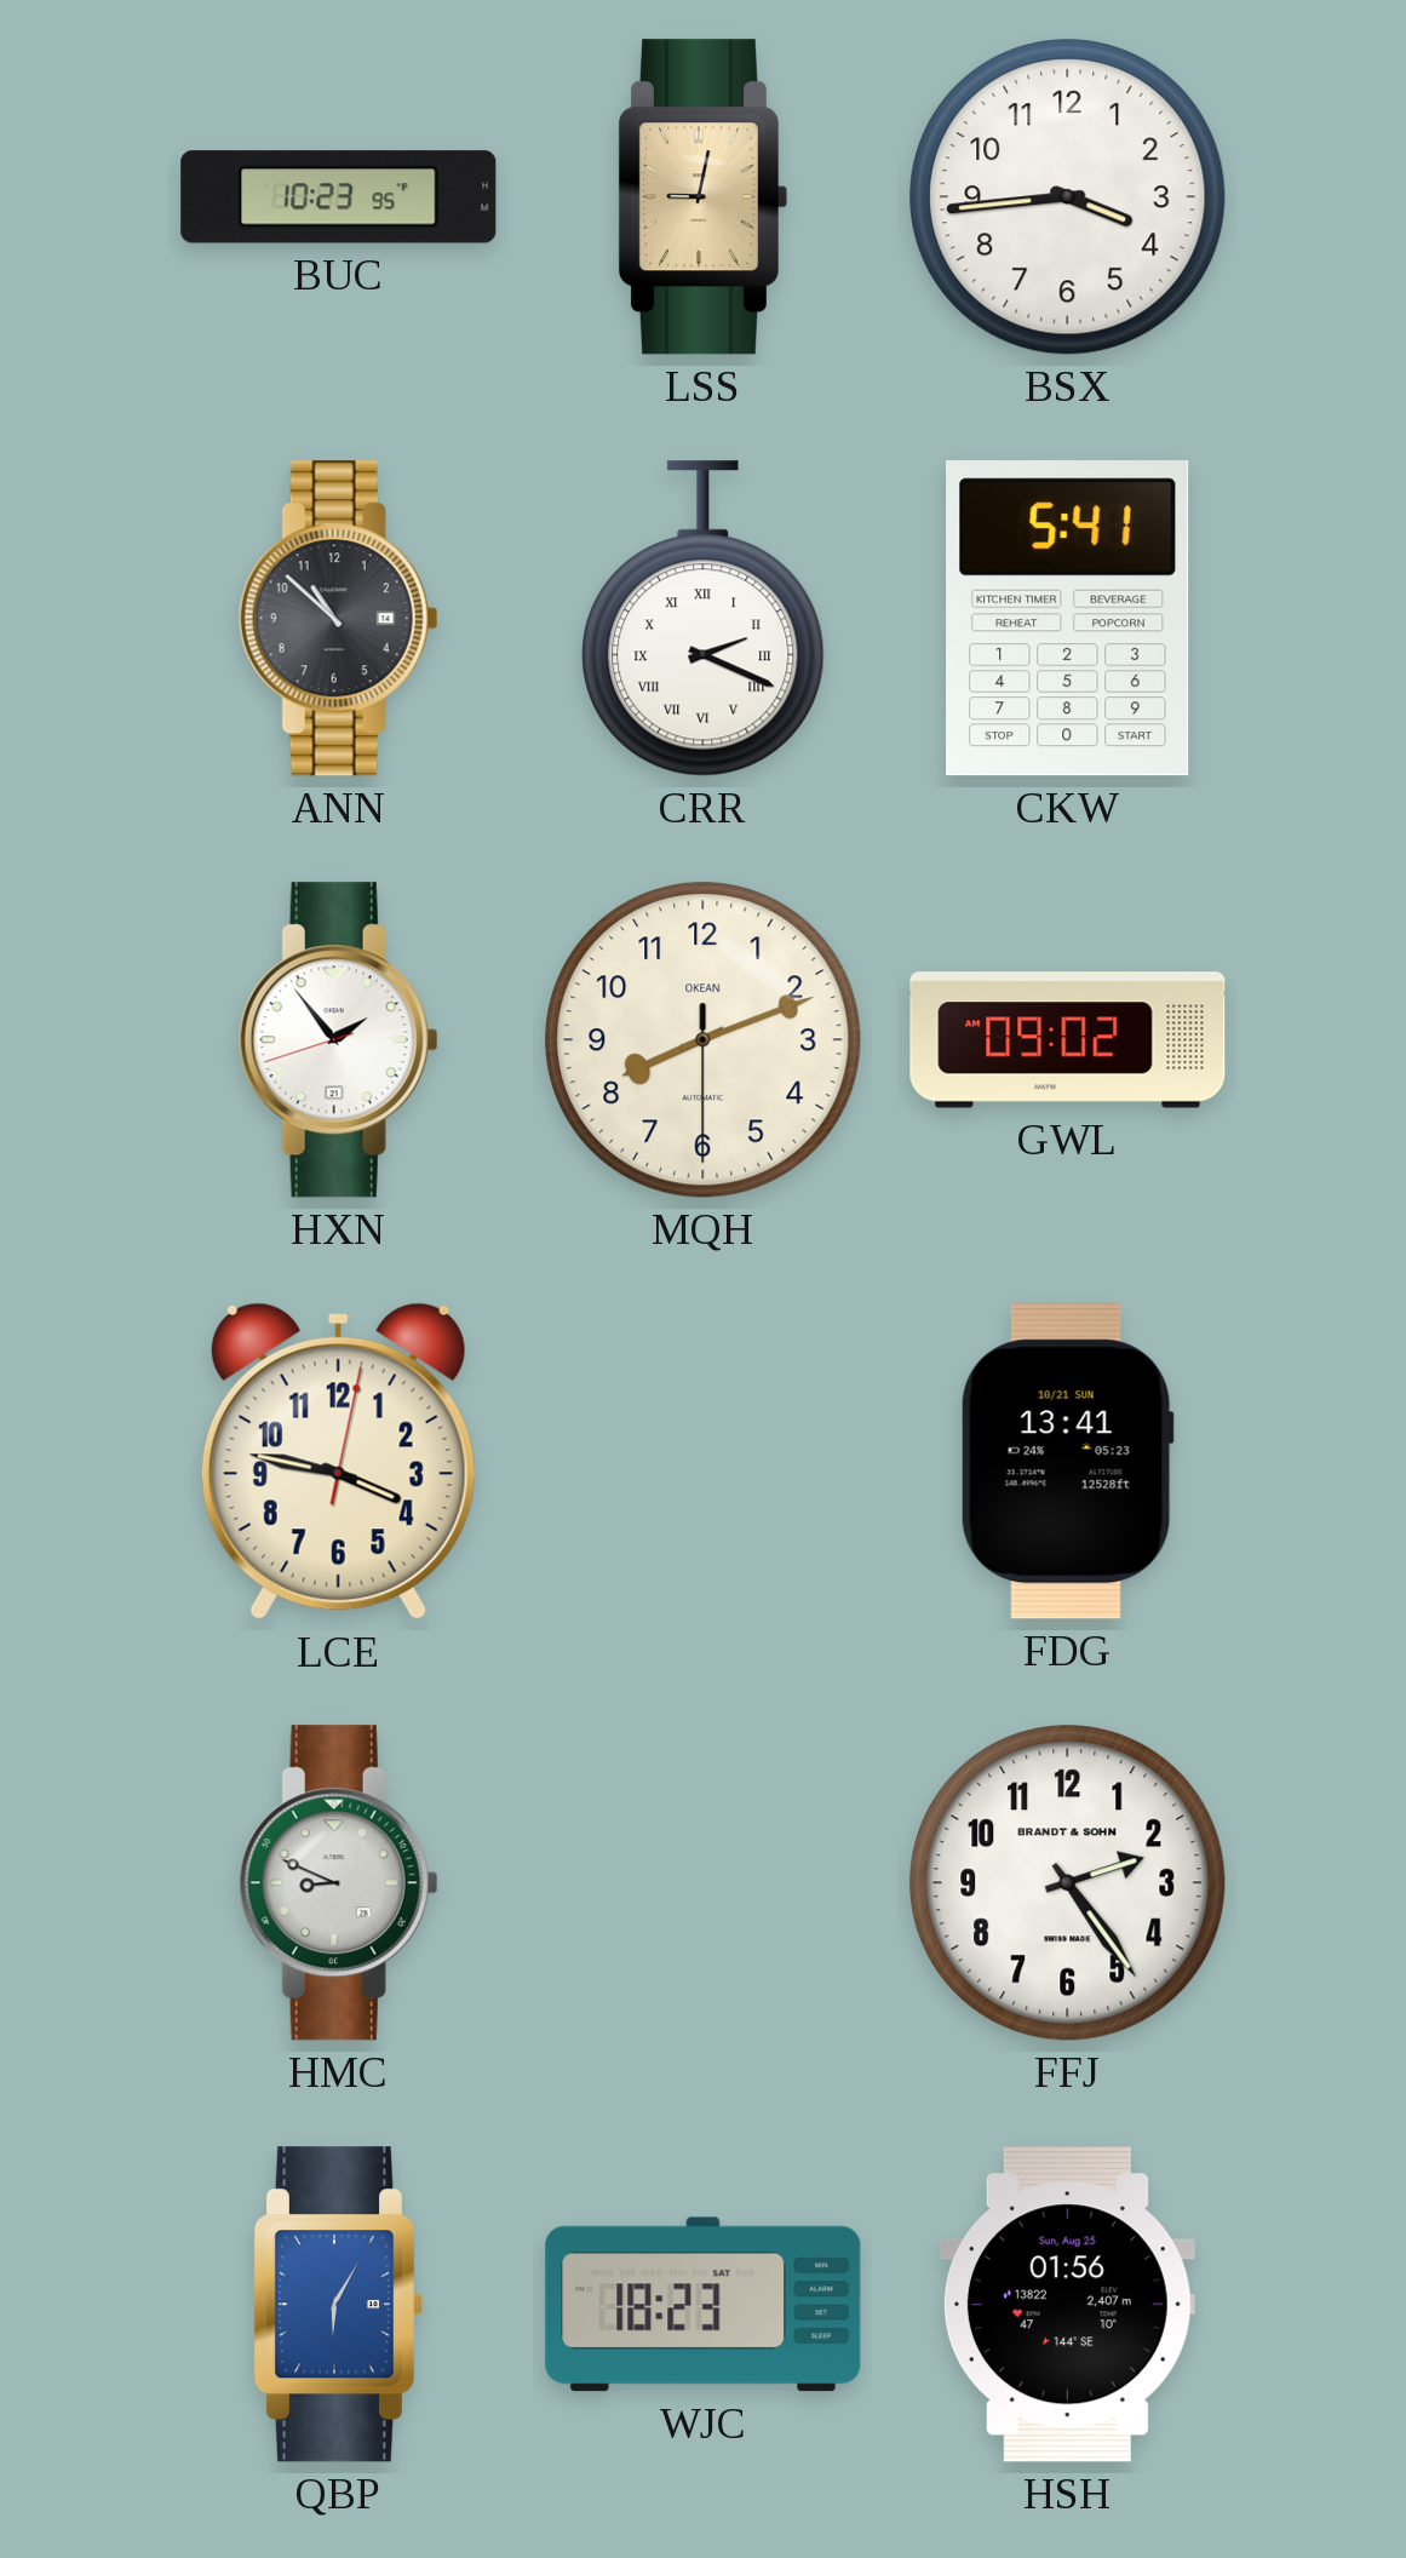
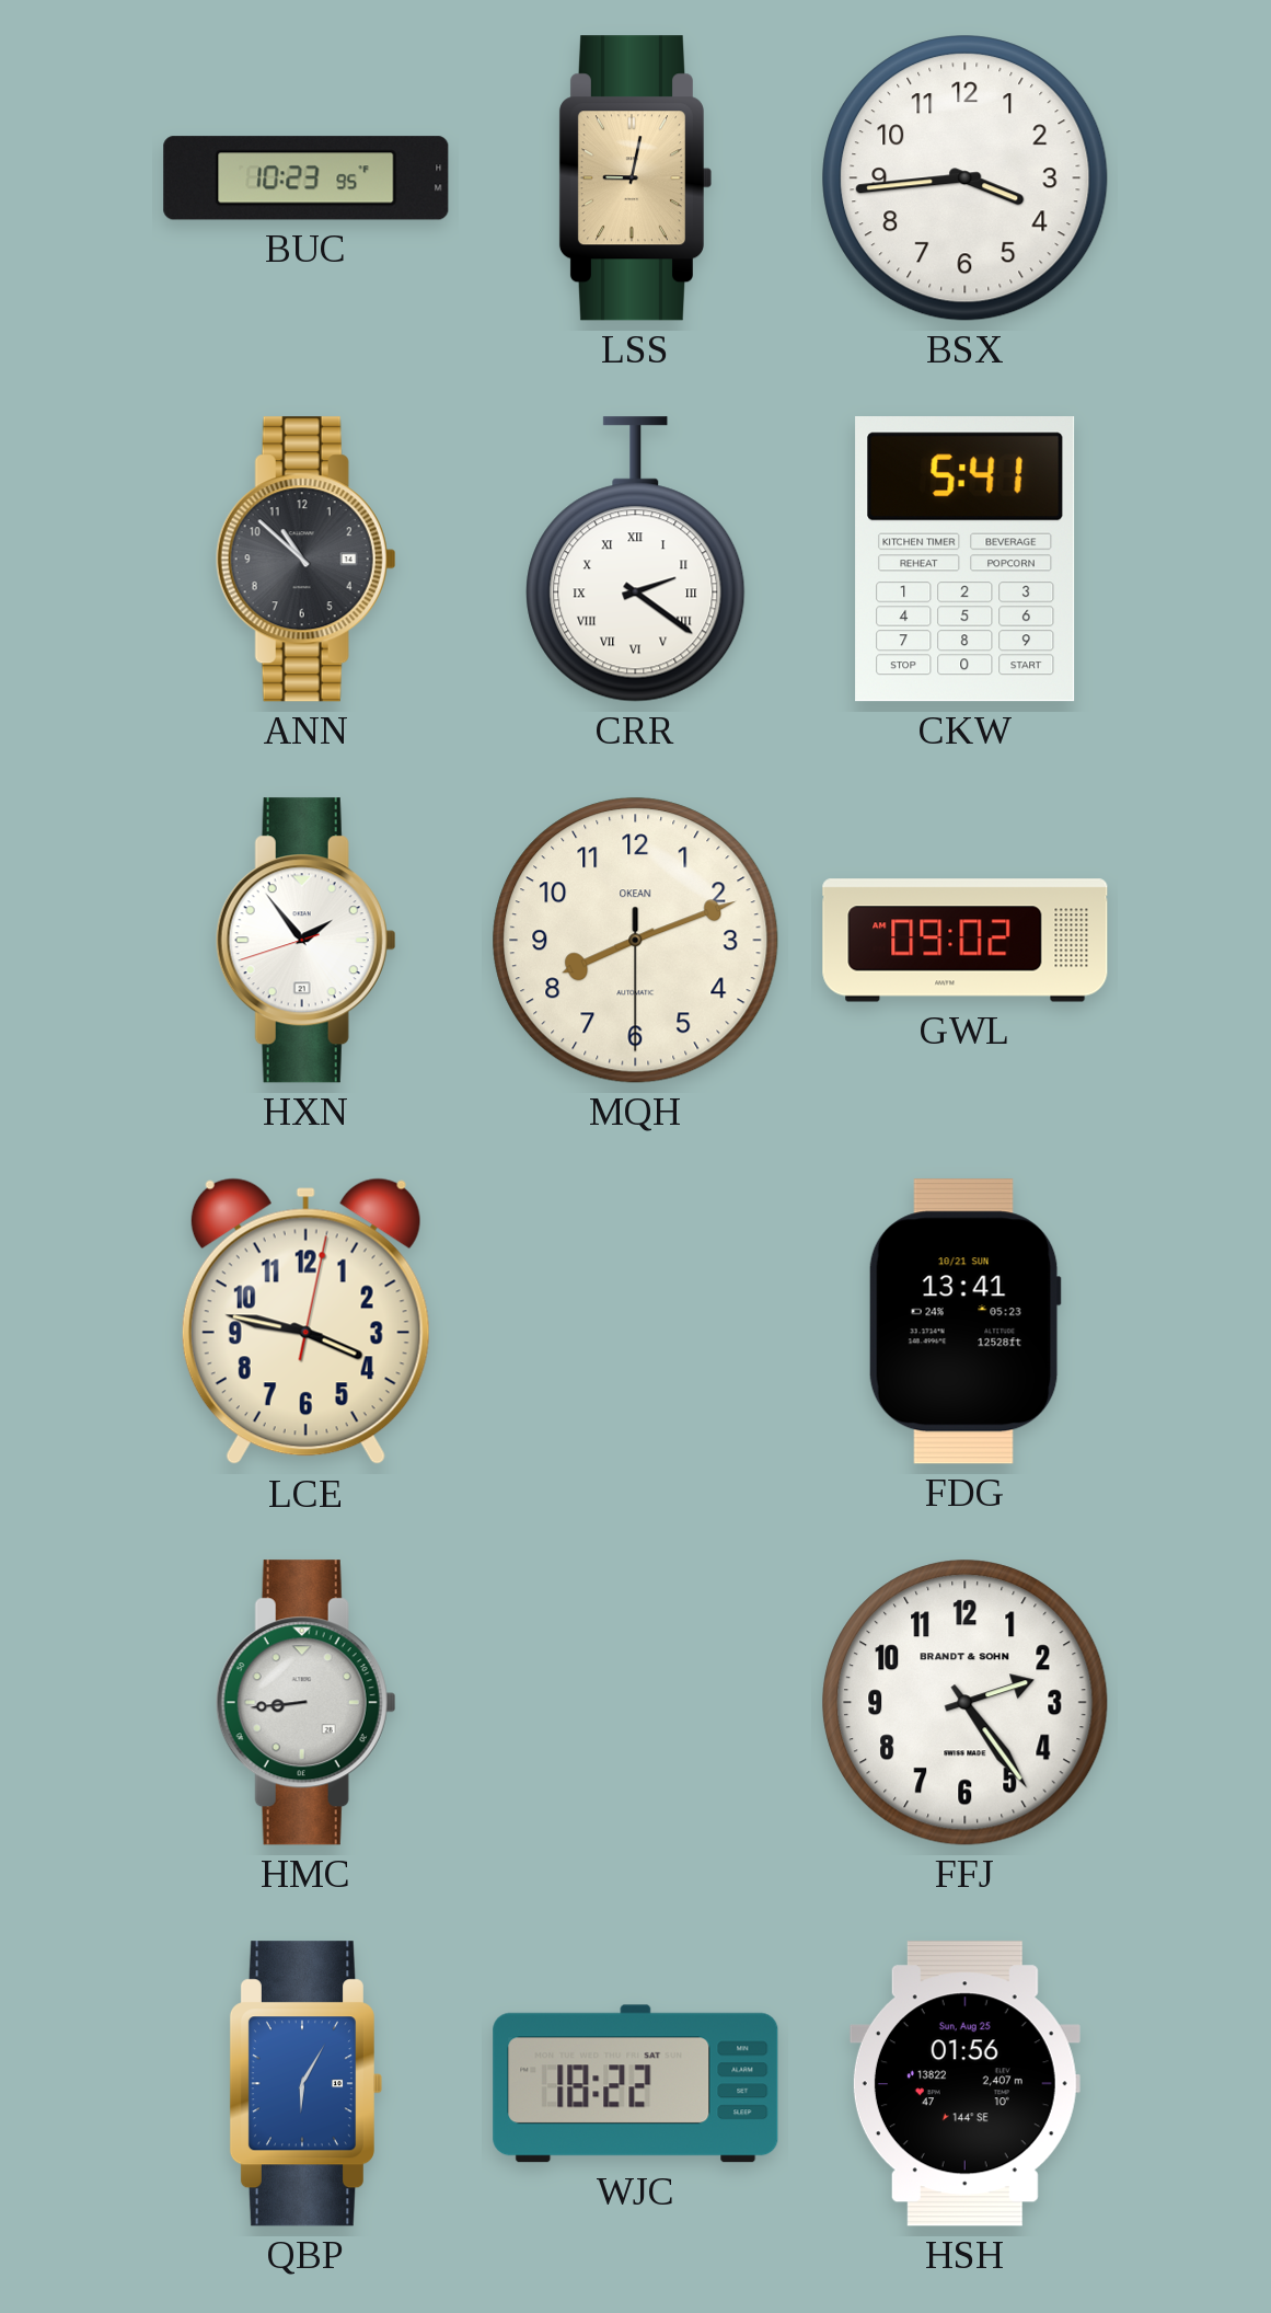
CRR: 2:19 -> 2:21
HMC: 8:49 -> 8:44
WJC: 18:23 -> 18:22
